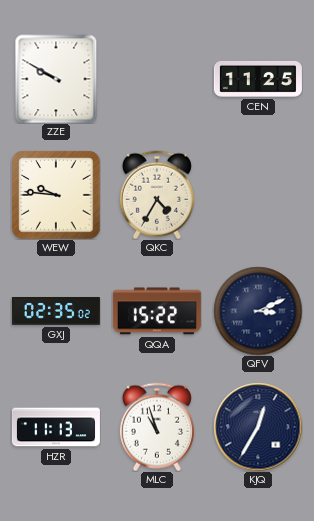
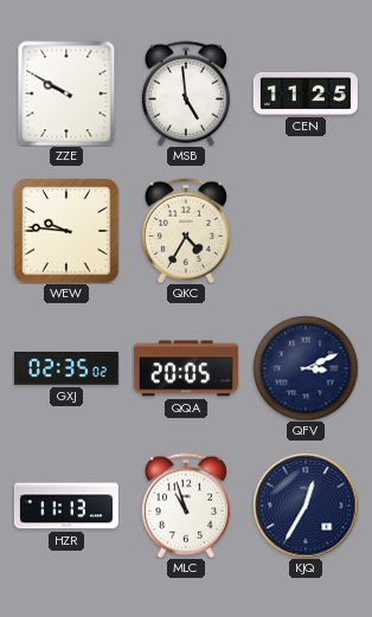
MSB: none -> 4:59
QQA: 15:22 -> 20:05
